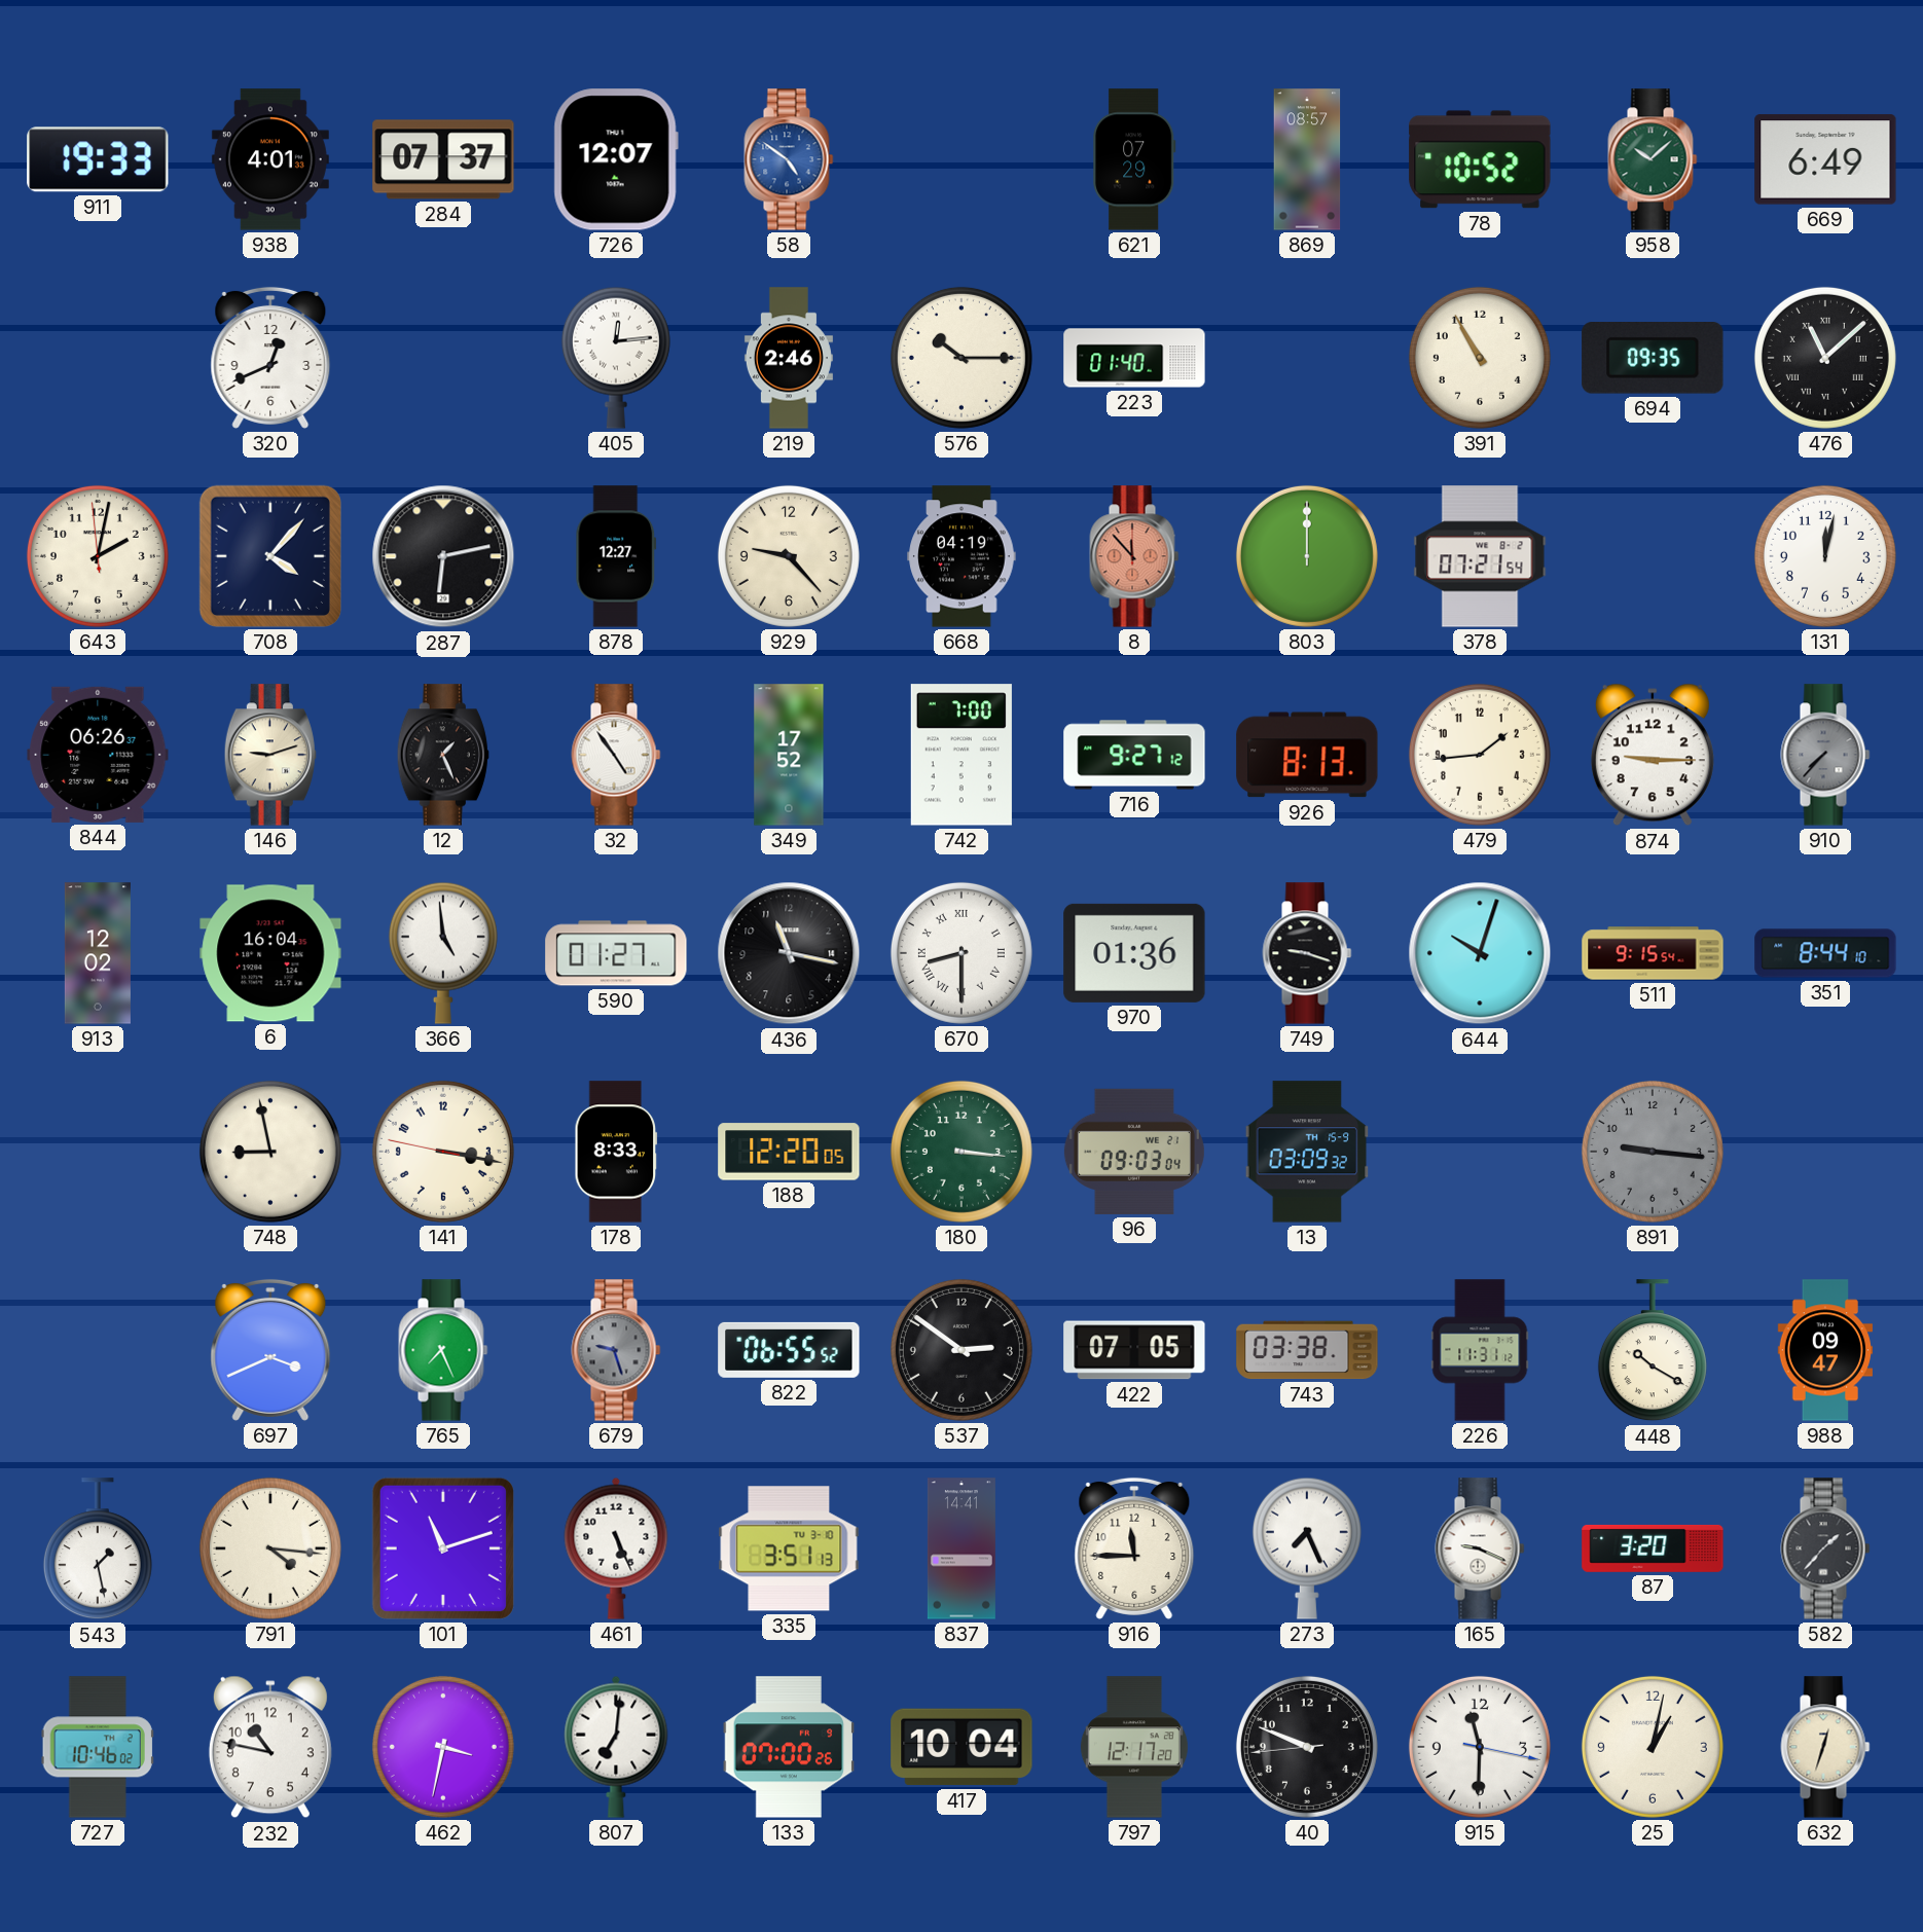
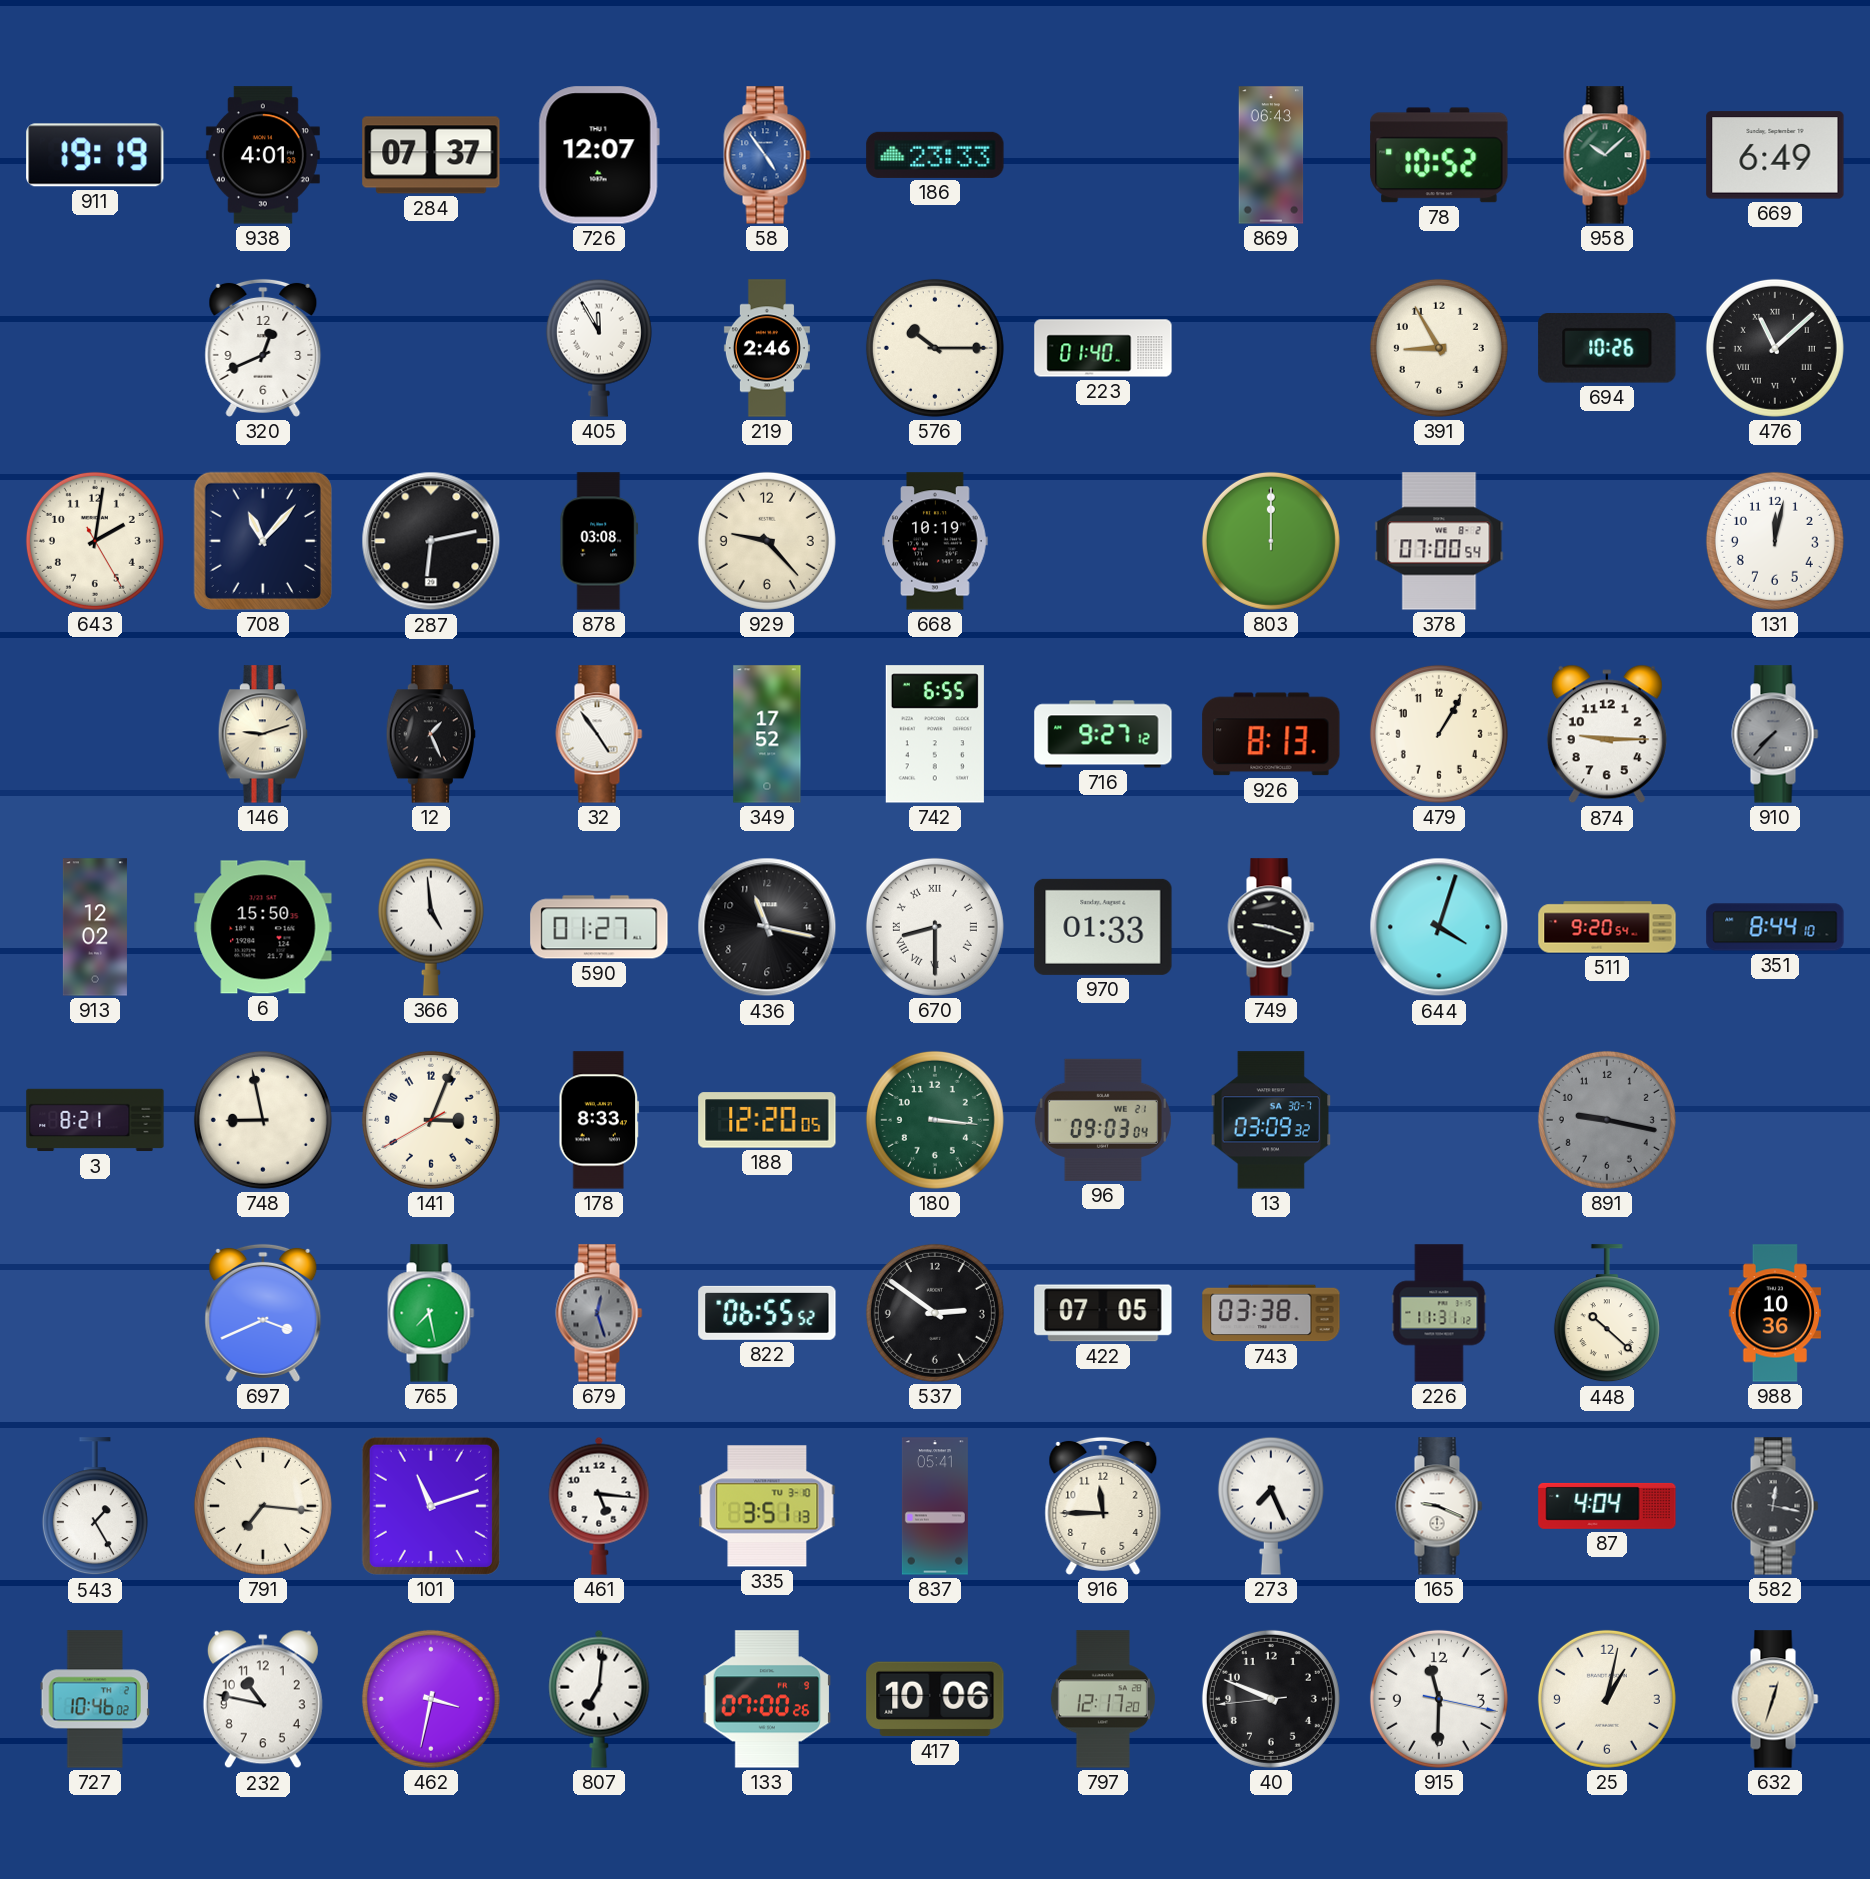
911: 19:33 -> 19:19
58: 4:51 -> 4:54
186: none -> 23:33
621: 07:29 -> none
869: 08:57 -> 06:43
405: 12:14 -> 11:55
391: 10:55 -> 8:55
694: 09:35 -> 10:26
643: 2:01:59 -> 2:01:25
708: 4:07 -> 11:07
878: 12:27 -> 03:08
668: 04:19 -> 10:19
8: 11:53 -> none
378: 07:21 -> 07:00
844: 06:26 -> none
742: 7:00 -> 6:55
479: 1:44 -> 1:05
6: 16:04 -> 15:50
970: 01:36 -> 01:33
644: 10:03 -> 4:03
511: 9:15 -> 9:20
3: none -> 8:21
141: 3:16 -> 3:03
13 date: TH 15-9 -> SA 30-7
891: 9:16 -> 9:17
765: 7:26 -> 7:28
679: 9:27 -> 12:27
448: 10:20 -> 10:22
988: 09:47 -> 10:36
543: 1:28 -> 1:25
791: 4:16 -> 7:16
461: 5:26 -> 5:16
837: 14:41 -> 05:41
87: 3:20 -> 4:04
582: 1:37 -> 12:17
417: 10:04 -> 10:06
